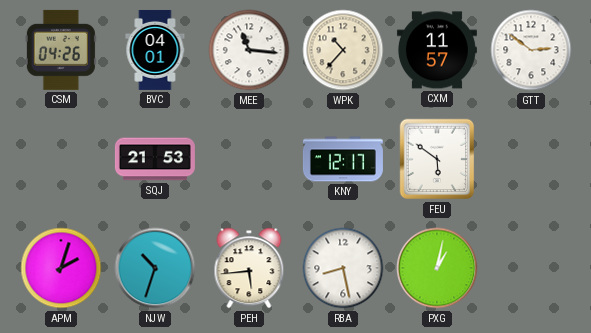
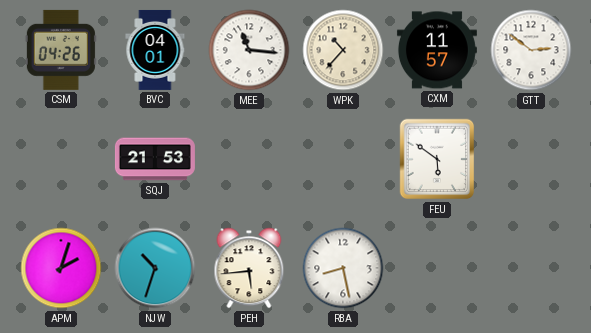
KNY: 12:17 -> none
PXG: 1:02 -> none
